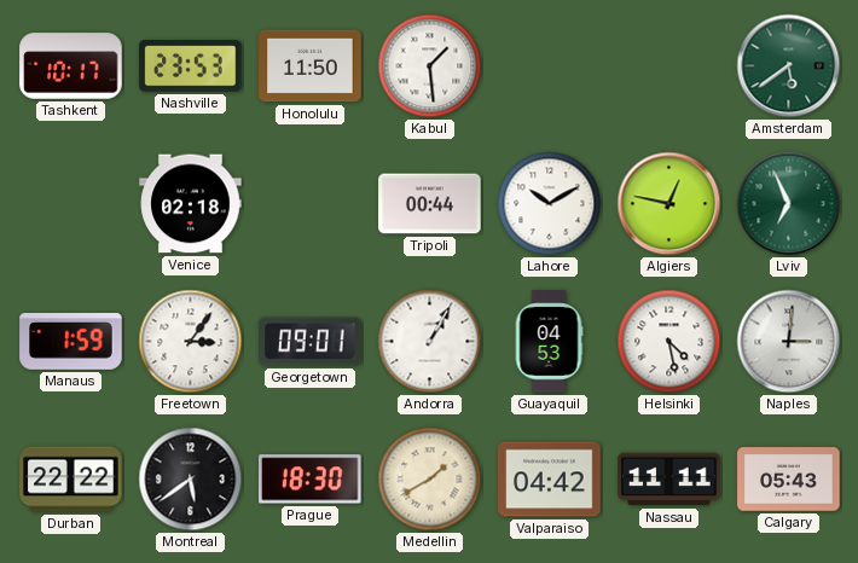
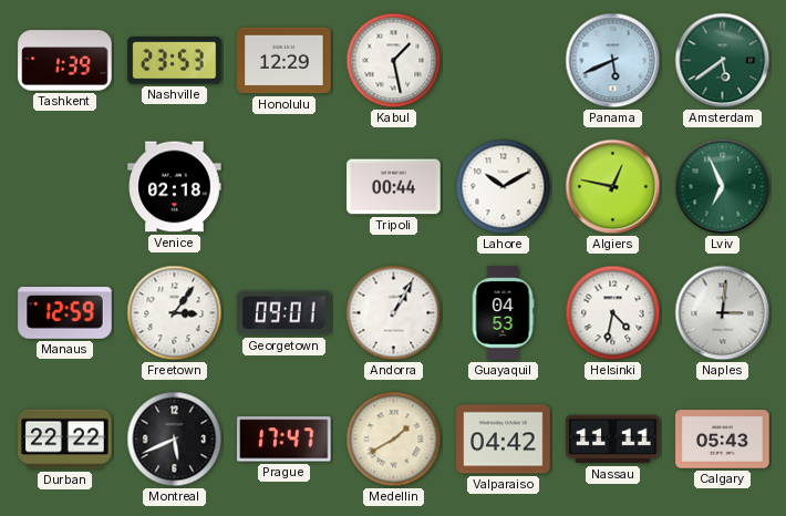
Tashkent: 10:17 -> 1:39
Honolulu: 11:50 -> 12:29
Kabul: 1:29 -> 1:28
Panama: none -> 5:41
Manaus: 1:59 -> 12:59
Helsinki: 4:28 -> 4:32
Montreal: 5:39 -> 5:41
Prague: 18:30 -> 17:47
